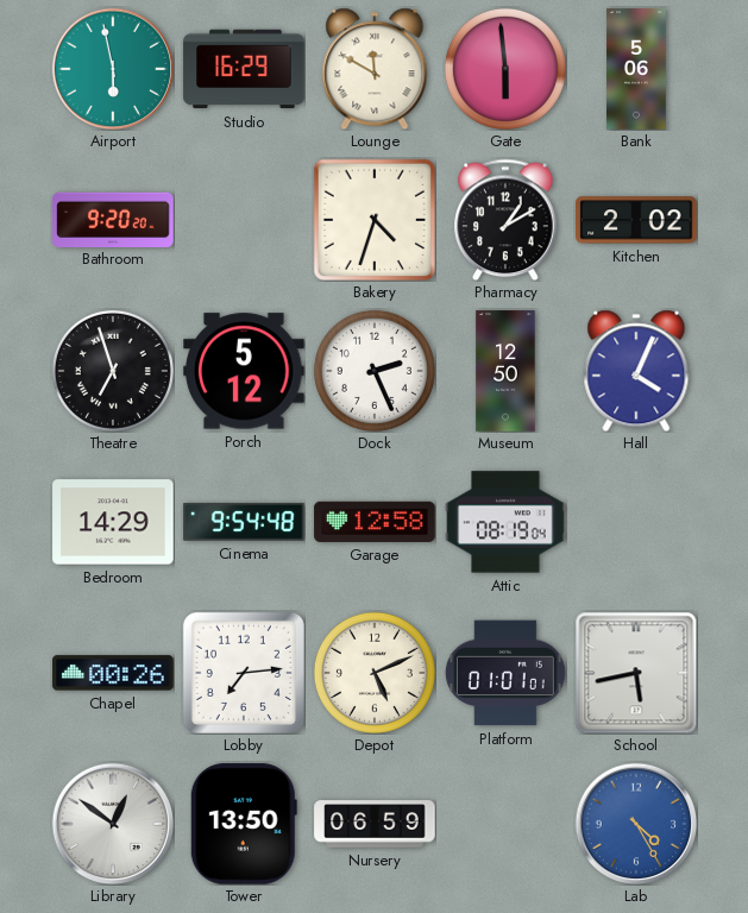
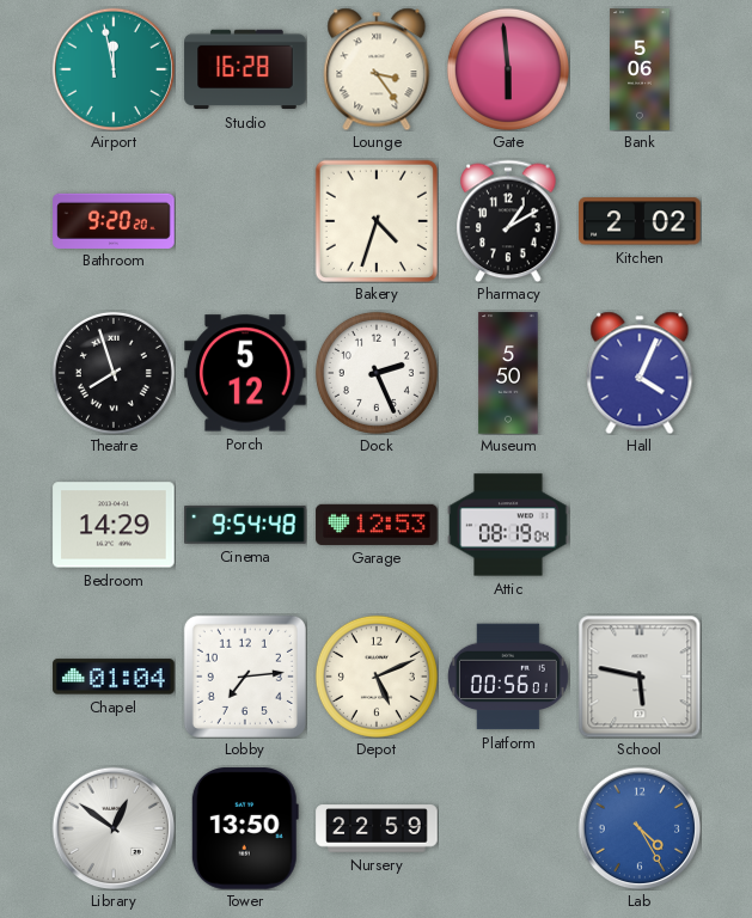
Airport: 5:58 -> 11:58
Studio: 16:29 -> 16:28
Lounge: 11:50 -> 3:24
Theatre: 6:57 -> 7:57
Museum: 12:50 -> 5:50
Garage: 12:58 -> 12:53
Chapel: 00:26 -> 01:04
Platform: 01:01 -> 00:56
School: 5:43 -> 5:47
Nursery: 06:59 -> 22:59
